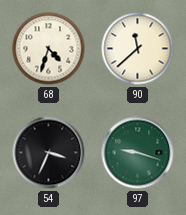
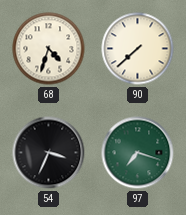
90: 11:38 -> 7:38
97: 9:18 -> 7:18
